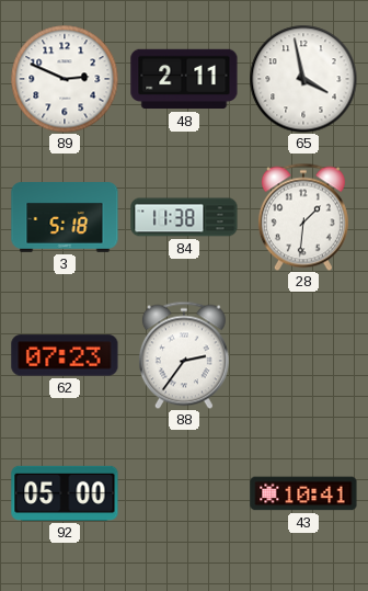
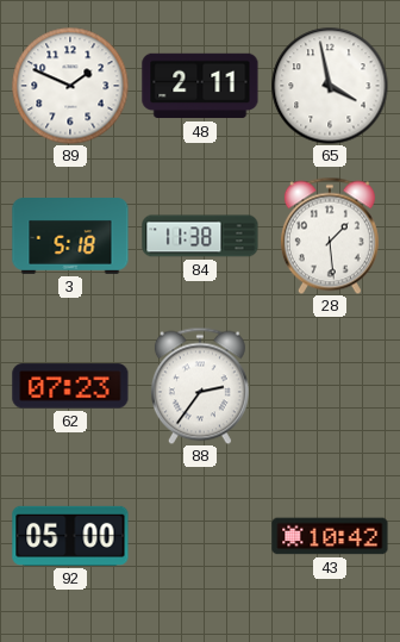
89: 2:49 -> 1:49
28: 1:31 -> 1:29
43: 10:41 -> 10:42
